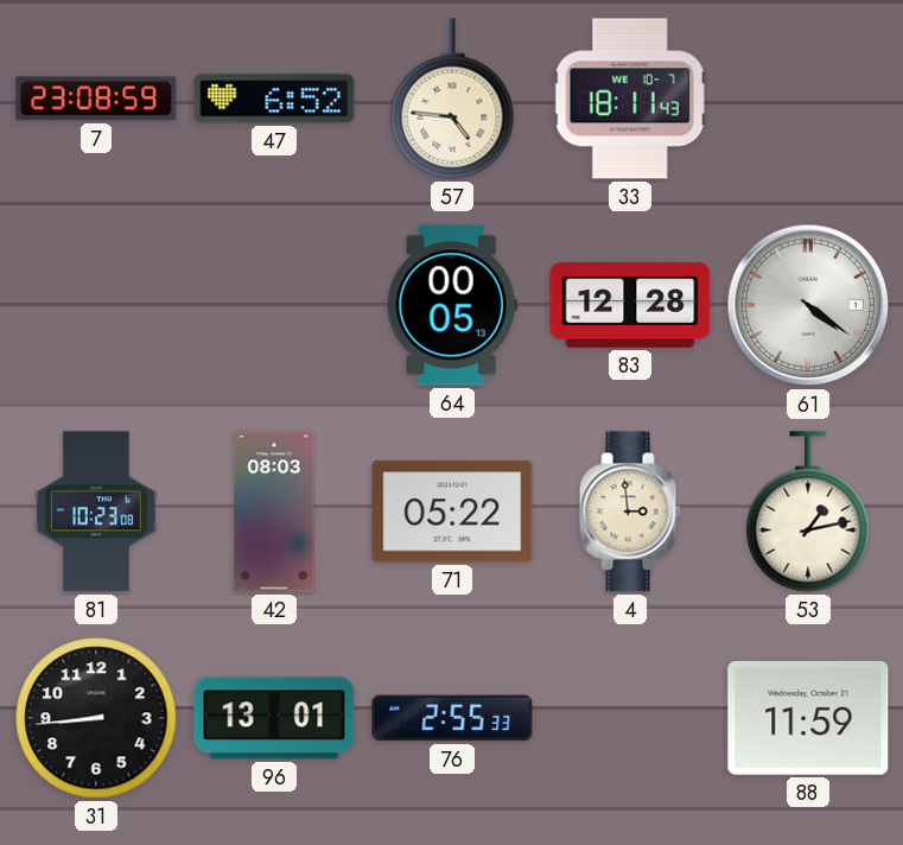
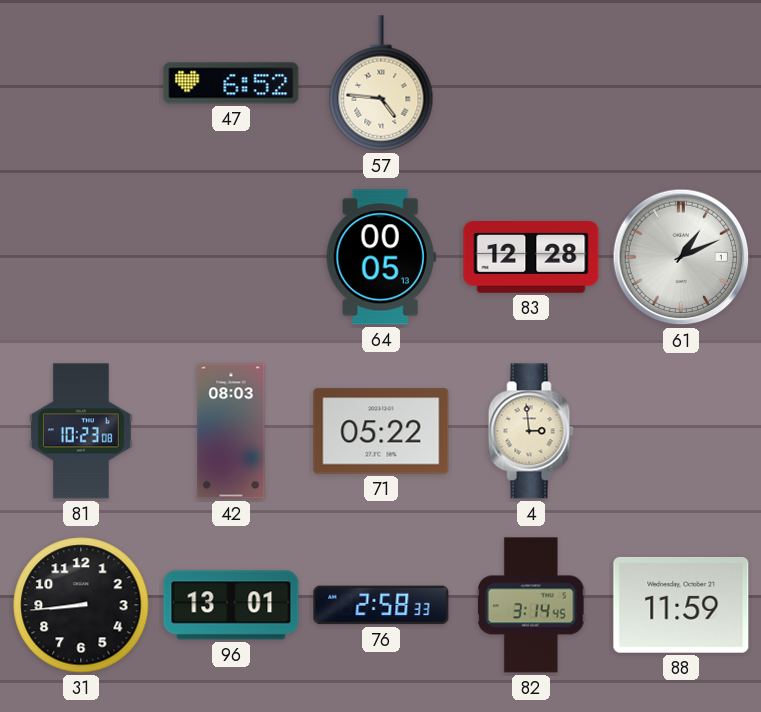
7: 23:08 -> none
33: 18:11 -> none
61: 4:21 -> 1:11
53: 1:13 -> none
76: 2:55 -> 2:58
82: none -> 3:14
